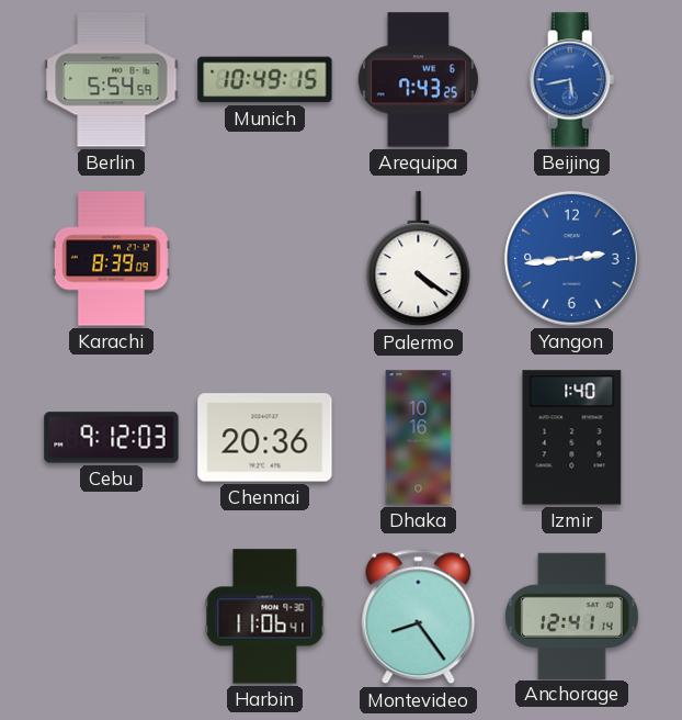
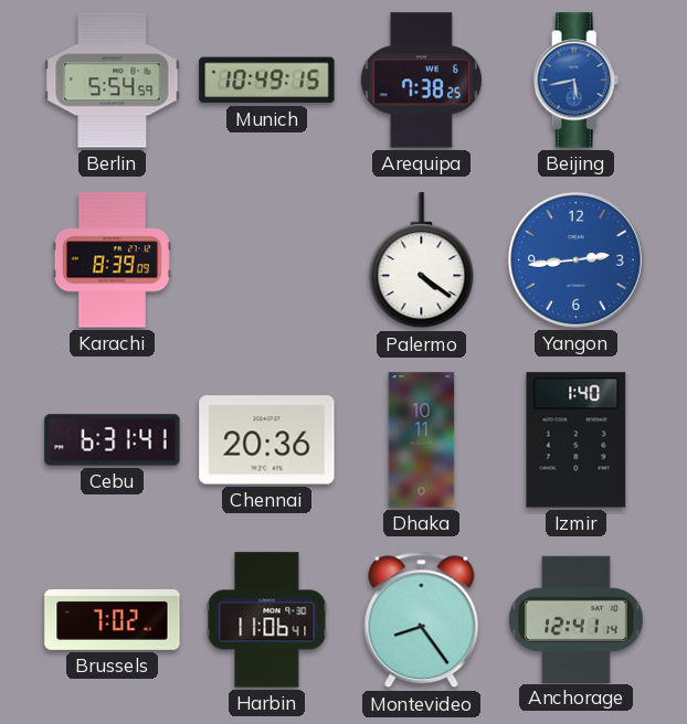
Arequipa: 7:43 -> 7:38
Cebu: 9:12 -> 6:31
Dhaka: 10:16 -> 10:11
Brussels: none -> 7:02
